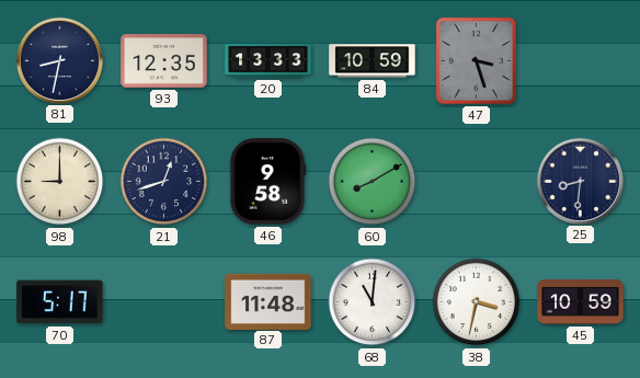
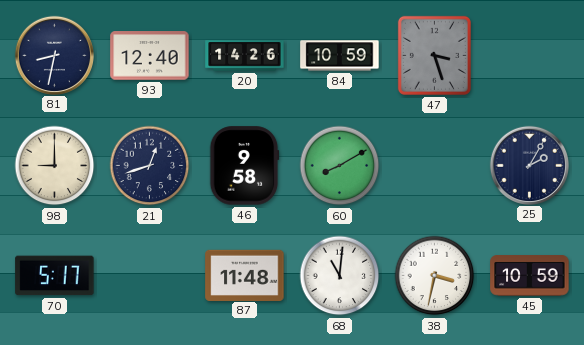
93: 12:35 -> 12:40
20: 13:33 -> 14:26
25: 8:31 -> 2:05
